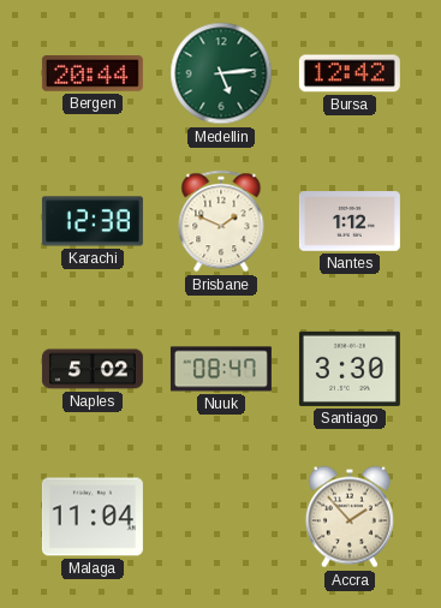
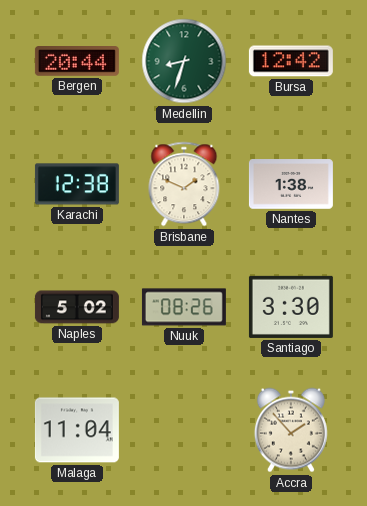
Medellin: 5:14 -> 8:33
Nantes: 1:12 -> 1:38
Nuuk: 08:47 -> 08:26
